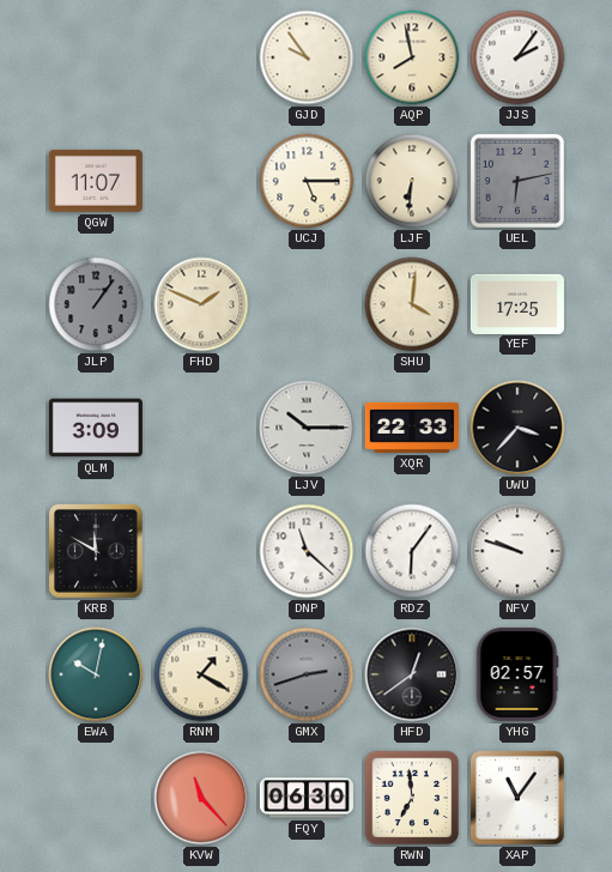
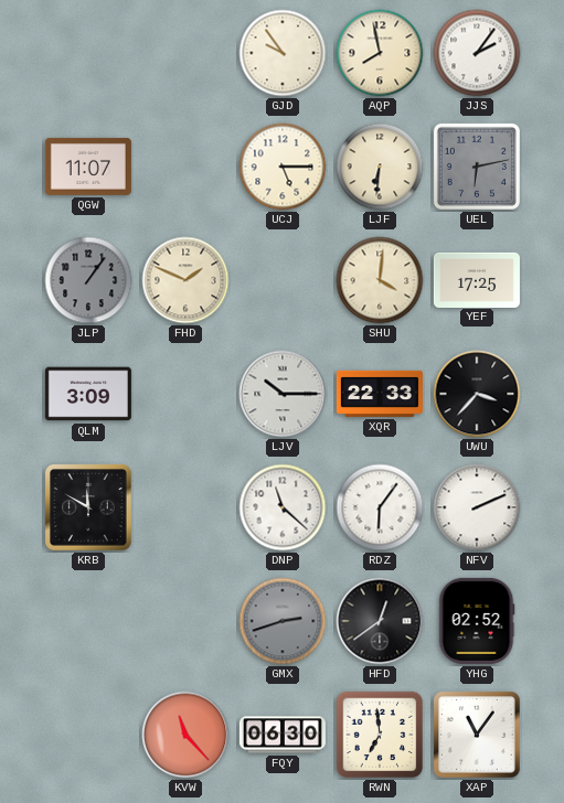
NFV: 9:48 -> 2:11
EWA: 10:02 -> none
RNM: 1:20 -> none
YHG: 02:57 -> 02:52
